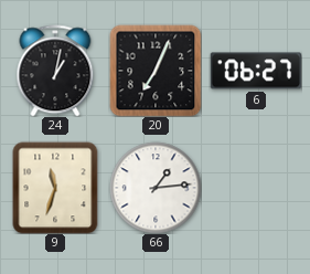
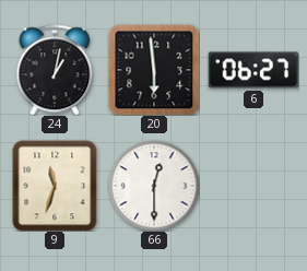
20: 7:04 -> 5:59
66: 1:14 -> 12:30
